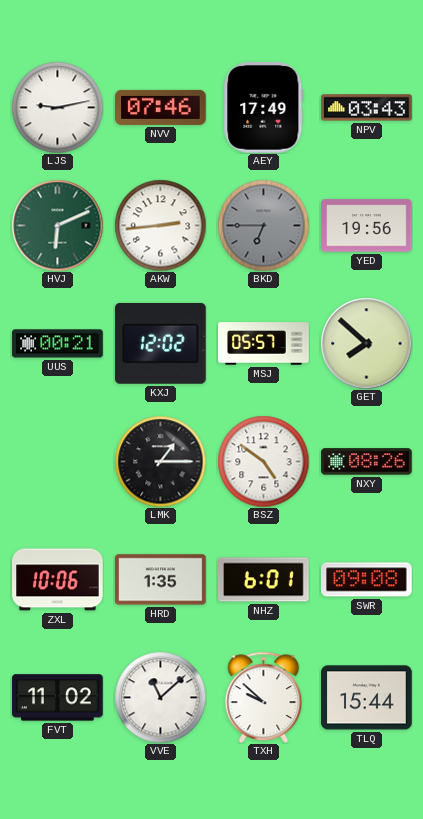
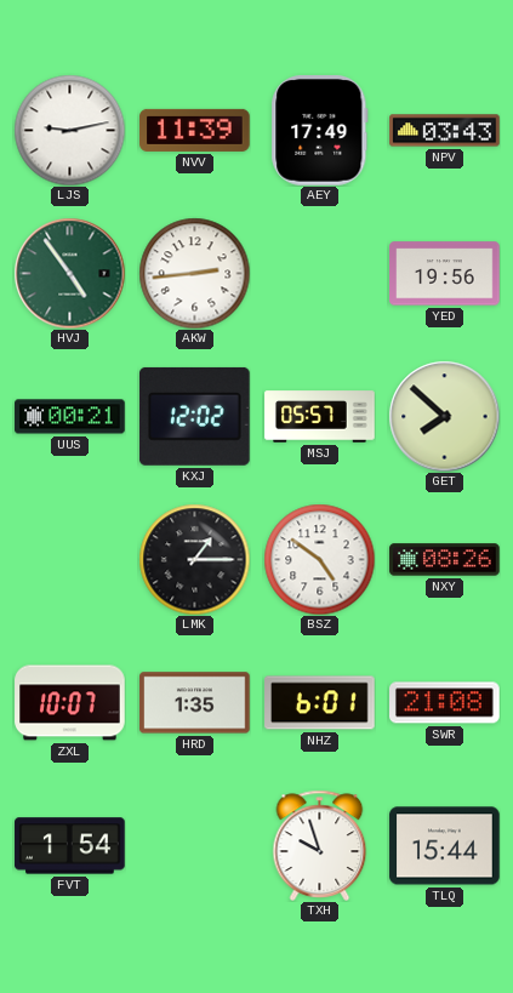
NVV: 07:46 -> 11:39
HVJ: 6:11 -> 4:54
BKD: 6:45 -> none
ZXL: 10:06 -> 10:07
SWR: 09:08 -> 21:08
FVT: 11:02 -> 1:54
VVE: 11:08 -> none
TXH: 9:52 -> 9:57
